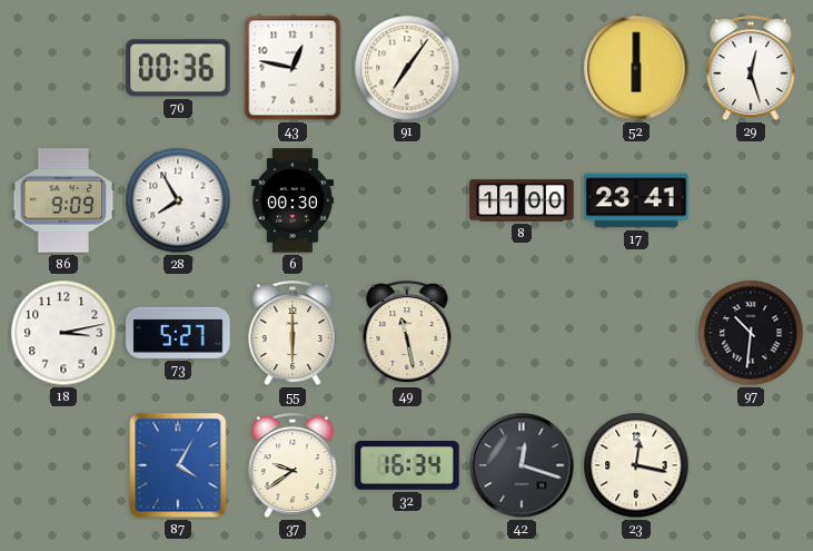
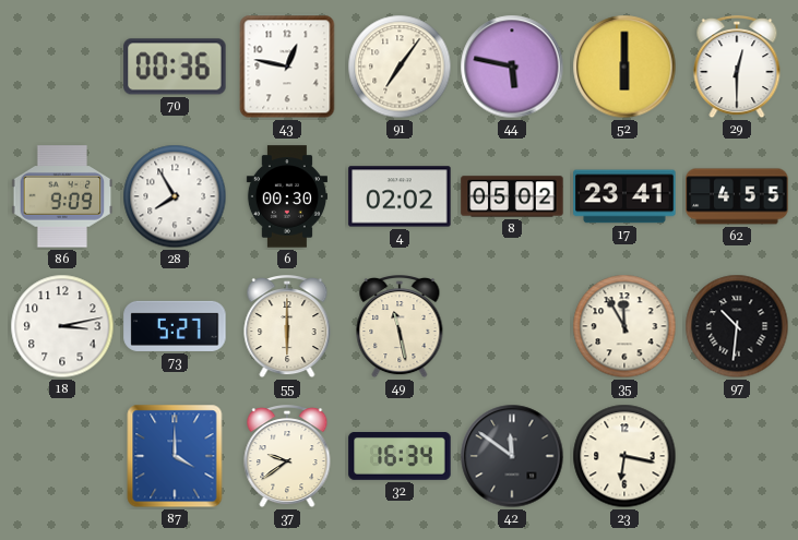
44: none -> 5:47
29: 12:27 -> 12:30
4: none -> 02:02
8: 11:00 -> 05:02
62: none -> 4:55
35: none -> 11:55
87: 4:05 -> 4:00
42: 12:18 -> 11:51
23: 12:17 -> 6:17
